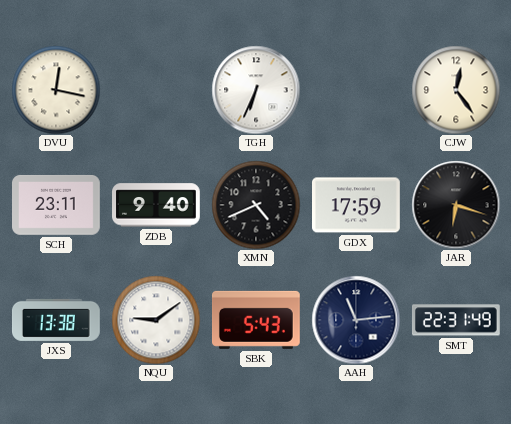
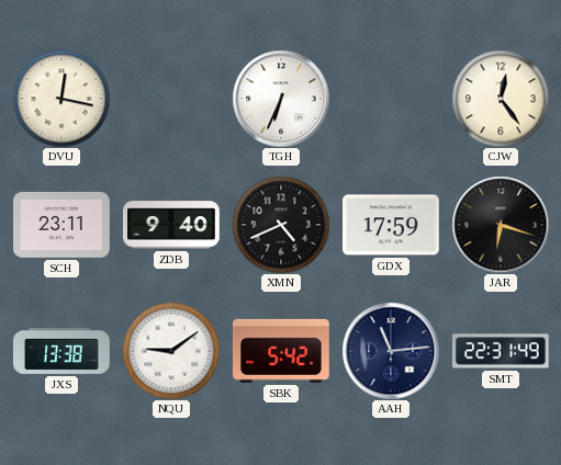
SBK: 5:43 -> 5:42
